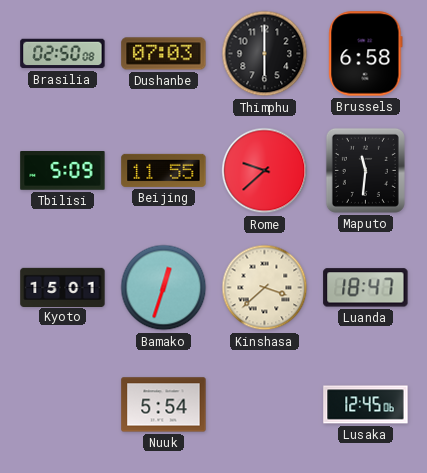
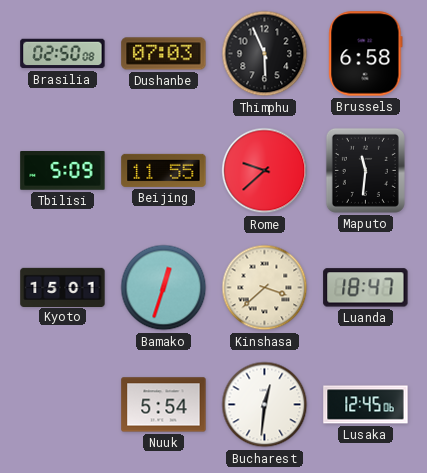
Thimphu: 6:00 -> 5:56
Bucharest: none -> 12:31
